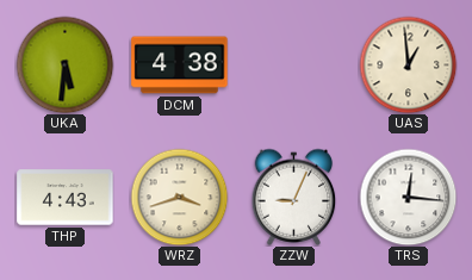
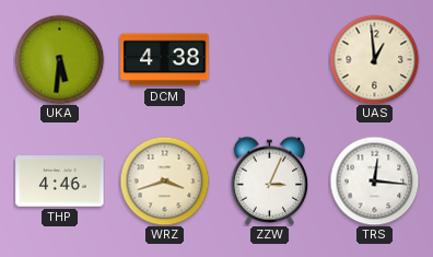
THP: 4:43 -> 4:46
ZZW: 9:04 -> 3:04
